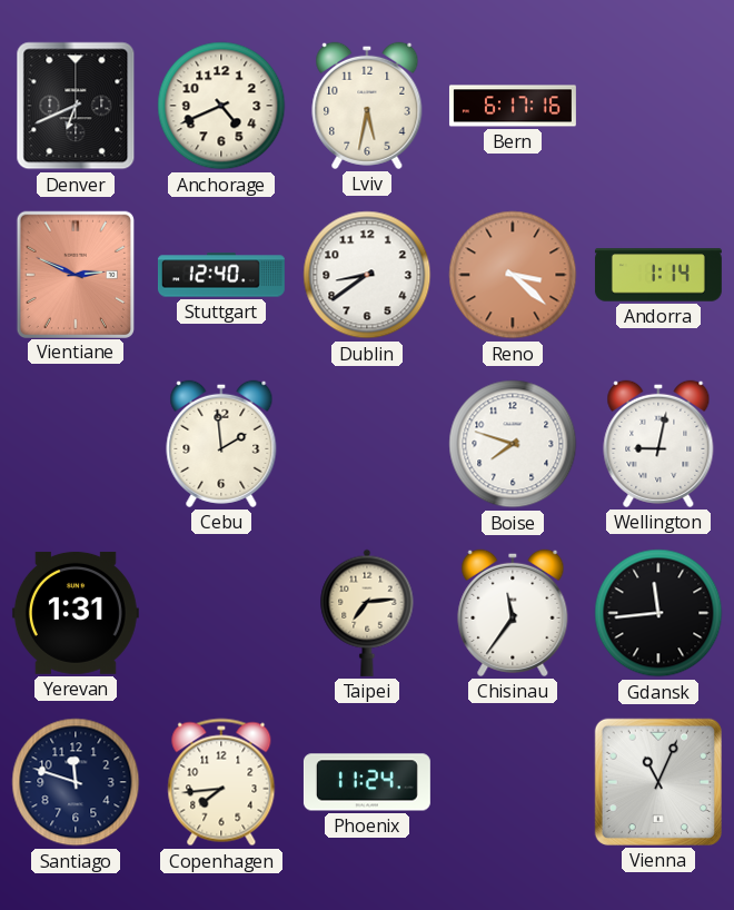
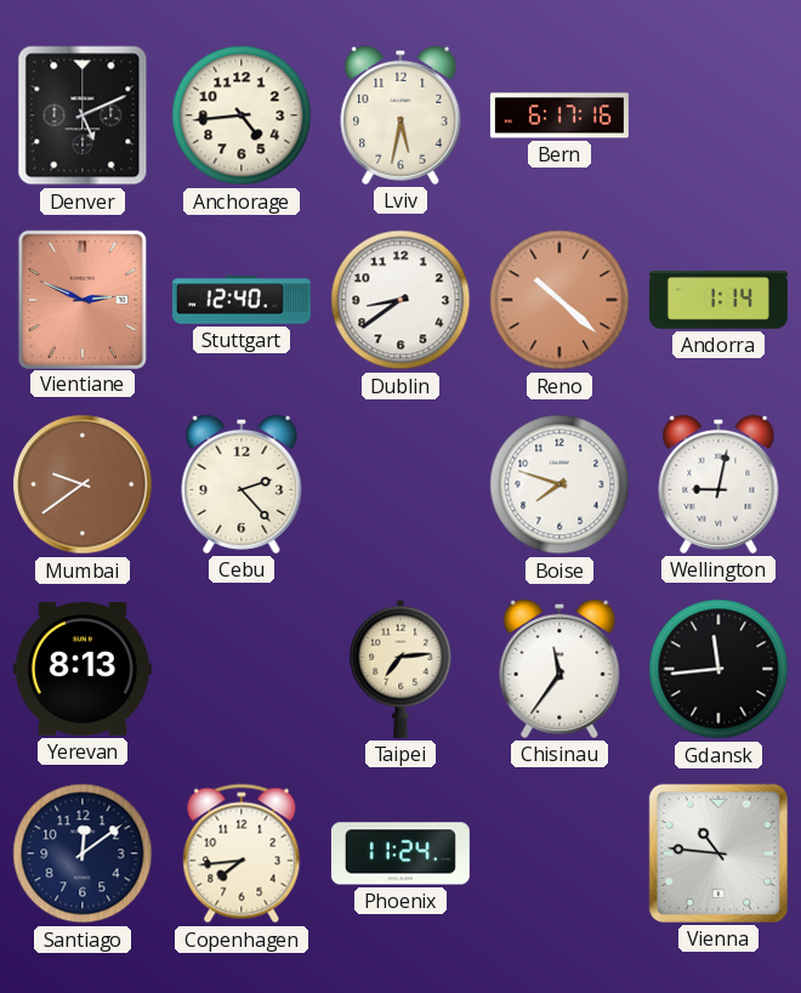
Denver: 6:41 -> 5:11
Anchorage: 4:41 -> 4:44
Reno: 3:22 -> 10:22
Mumbai: none -> 9:39
Cebu: 1:59 -> 2:23
Yerevan: 1:31 -> 8:13
Santiago: 11:48 -> 12:09
Vienna: 11:04 -> 10:46
